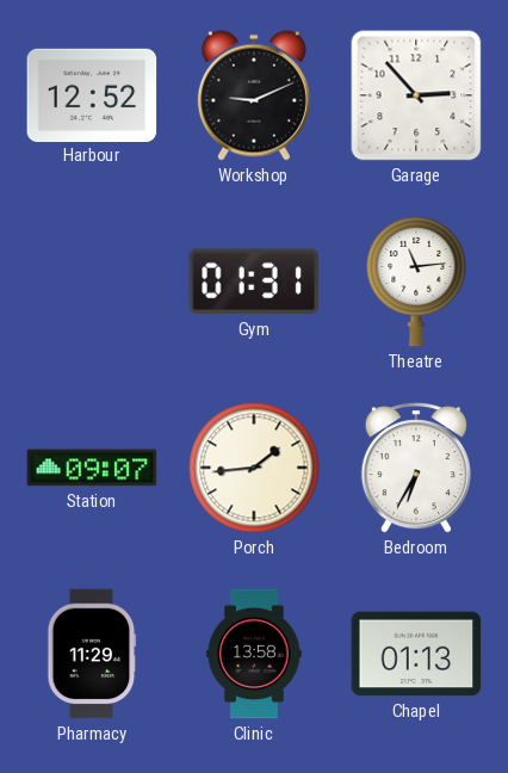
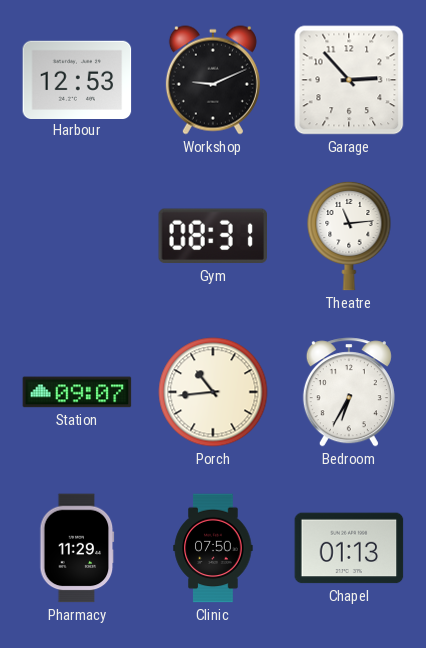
Harbour: 12:52 -> 12:53
Gym: 01:31 -> 08:31
Porch: 1:44 -> 10:44
Clinic: 13:58 -> 07:50
